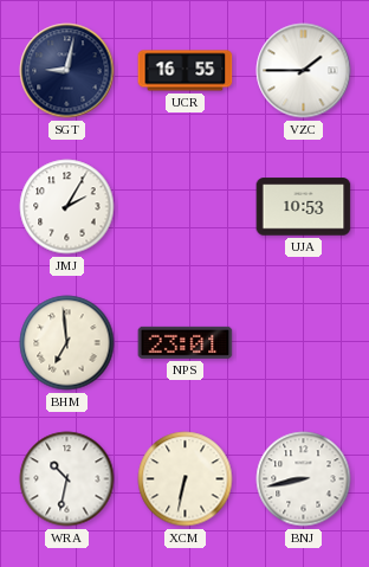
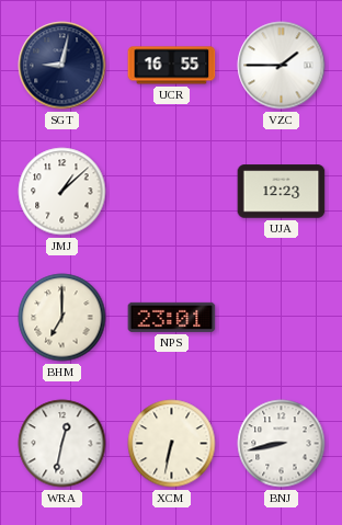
JMJ: 2:05 -> 1:08
UJA: 10:53 -> 12:23
BHM: 6:59 -> 7:00
WRA: 10:32 -> 12:32
